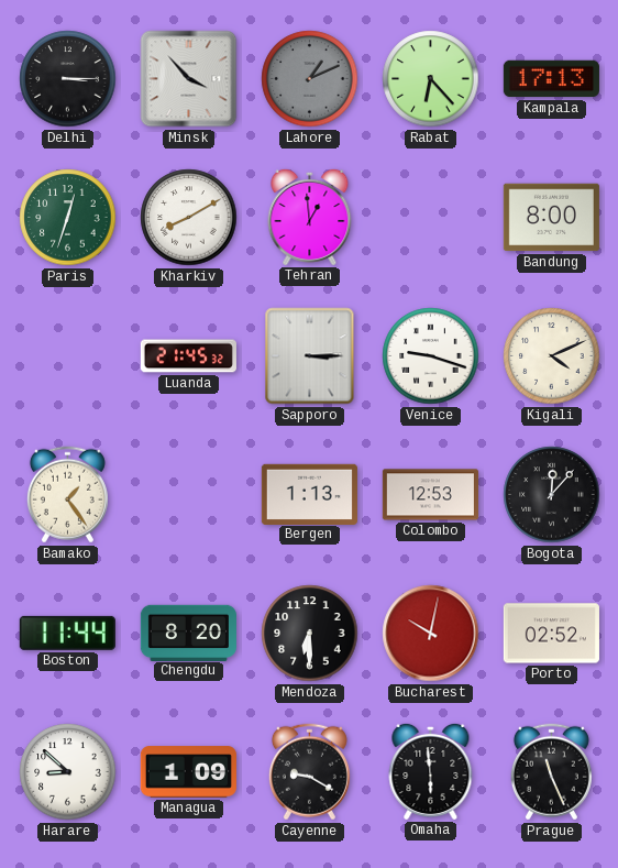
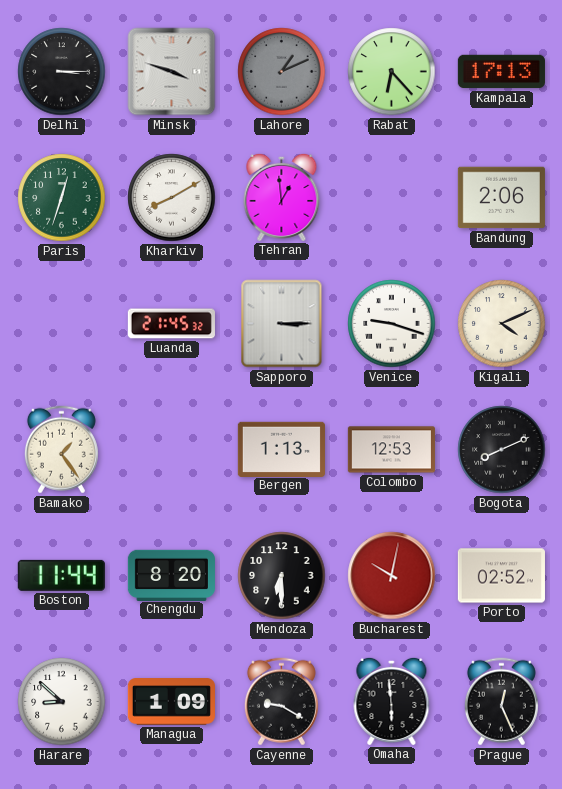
Minsk: 3:53 -> 3:48
Bandung: 8:00 -> 2:06
Bogota: 12:07 -> 8:11
Prague: 11:26 -> 12:26
